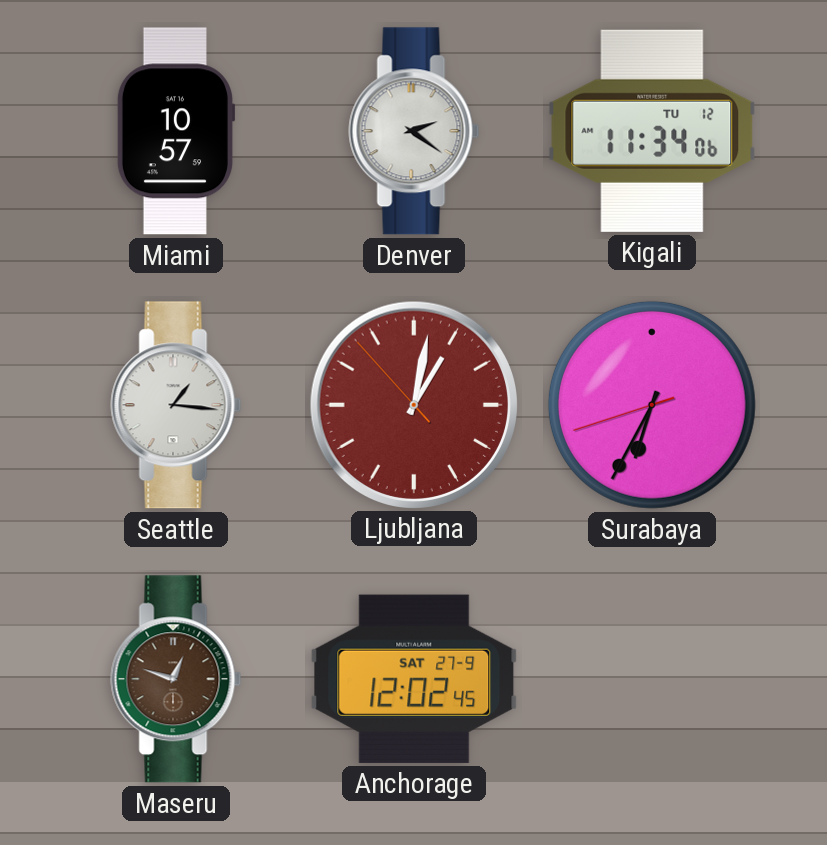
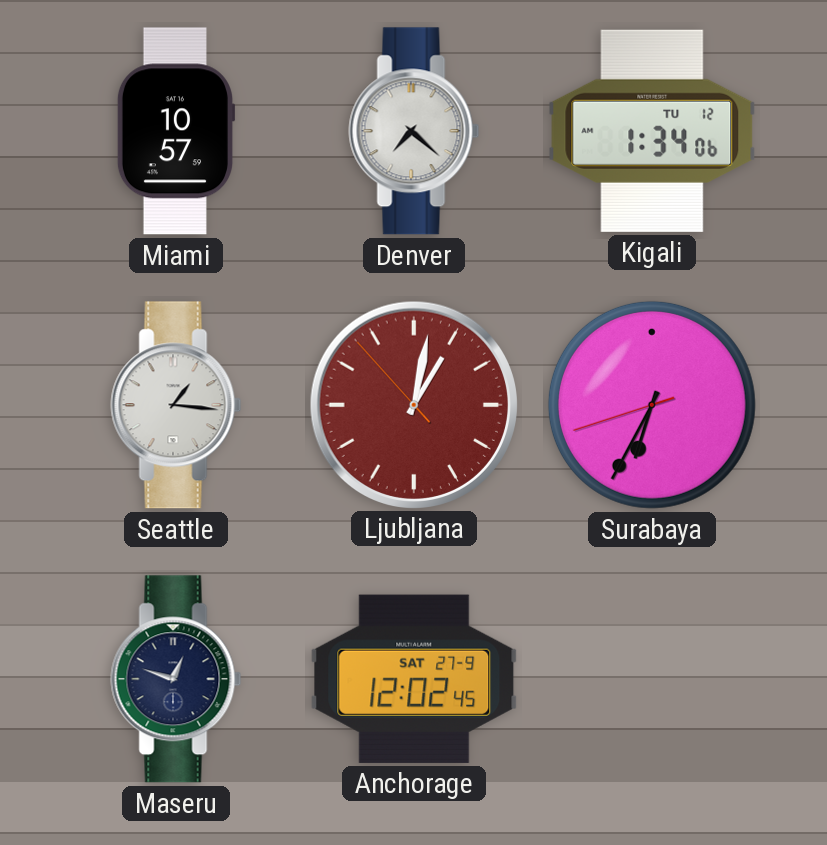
Denver: 2:21 -> 7:22
Kigali: 11:34 -> 1:34
Maseru dial: brown -> navy
